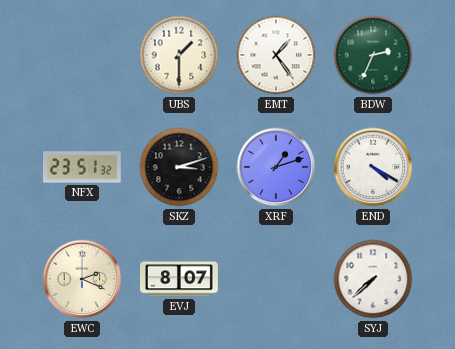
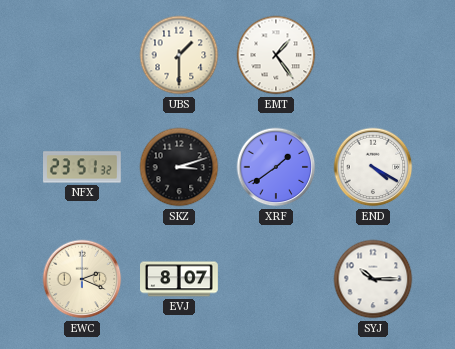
BDW: 2:34 -> none
XRF: 1:12 -> 1:39
SYJ: 7:38 -> 10:15
